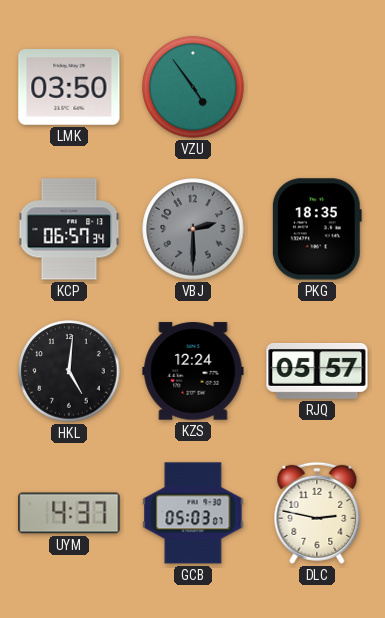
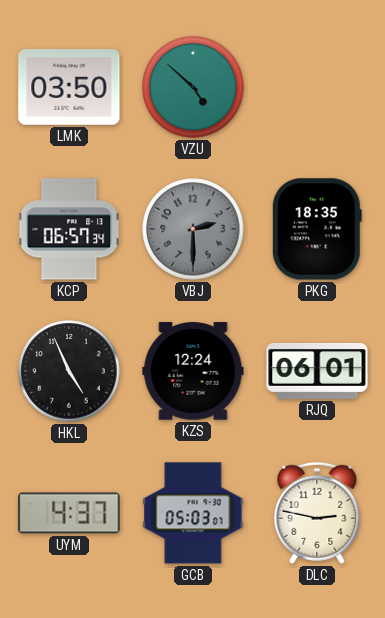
VZU: 4:54 -> 4:52
HKL: 5:01 -> 4:56
RJQ: 05:57 -> 06:01
